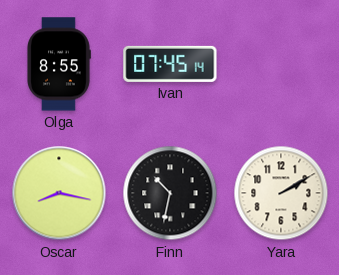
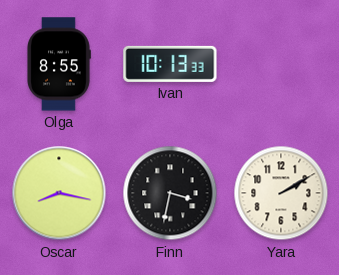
Ivan: 07:45 -> 10:13
Finn: 10:32 -> 3:32
